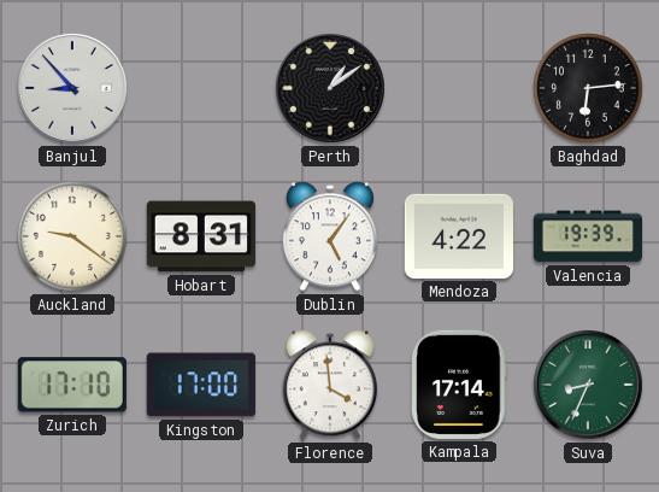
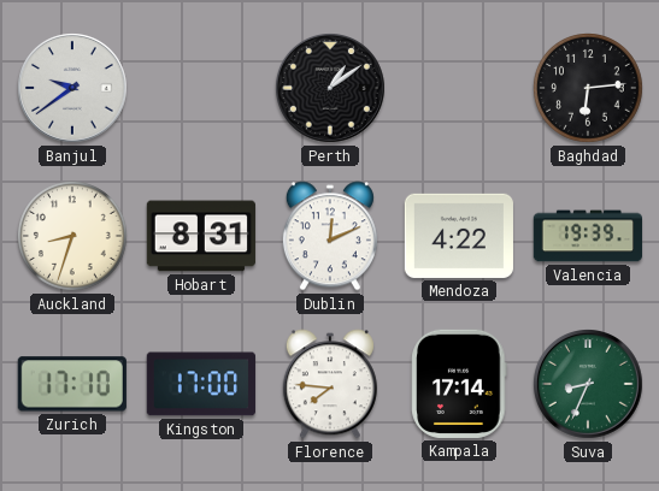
Banjul: 8:53 -> 9:39
Auckland: 9:21 -> 8:33
Dublin: 5:06 -> 12:11
Florence: 3:59 -> 7:46
